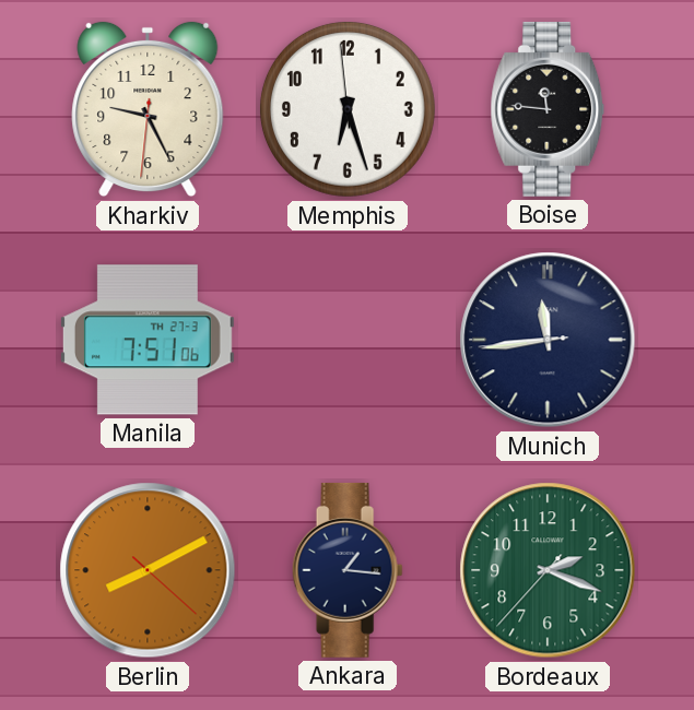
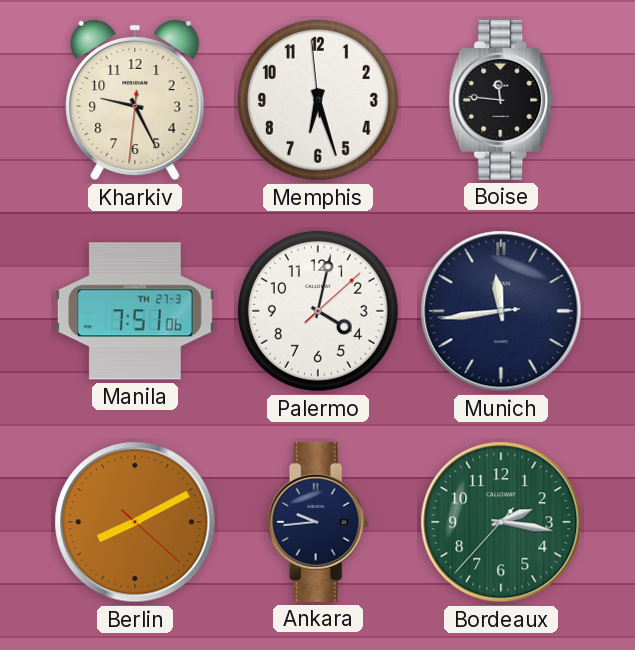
Palermo: none -> 4:02
Ankara: 1:16 -> 9:44
Bordeaux: 2:18 -> 2:16
